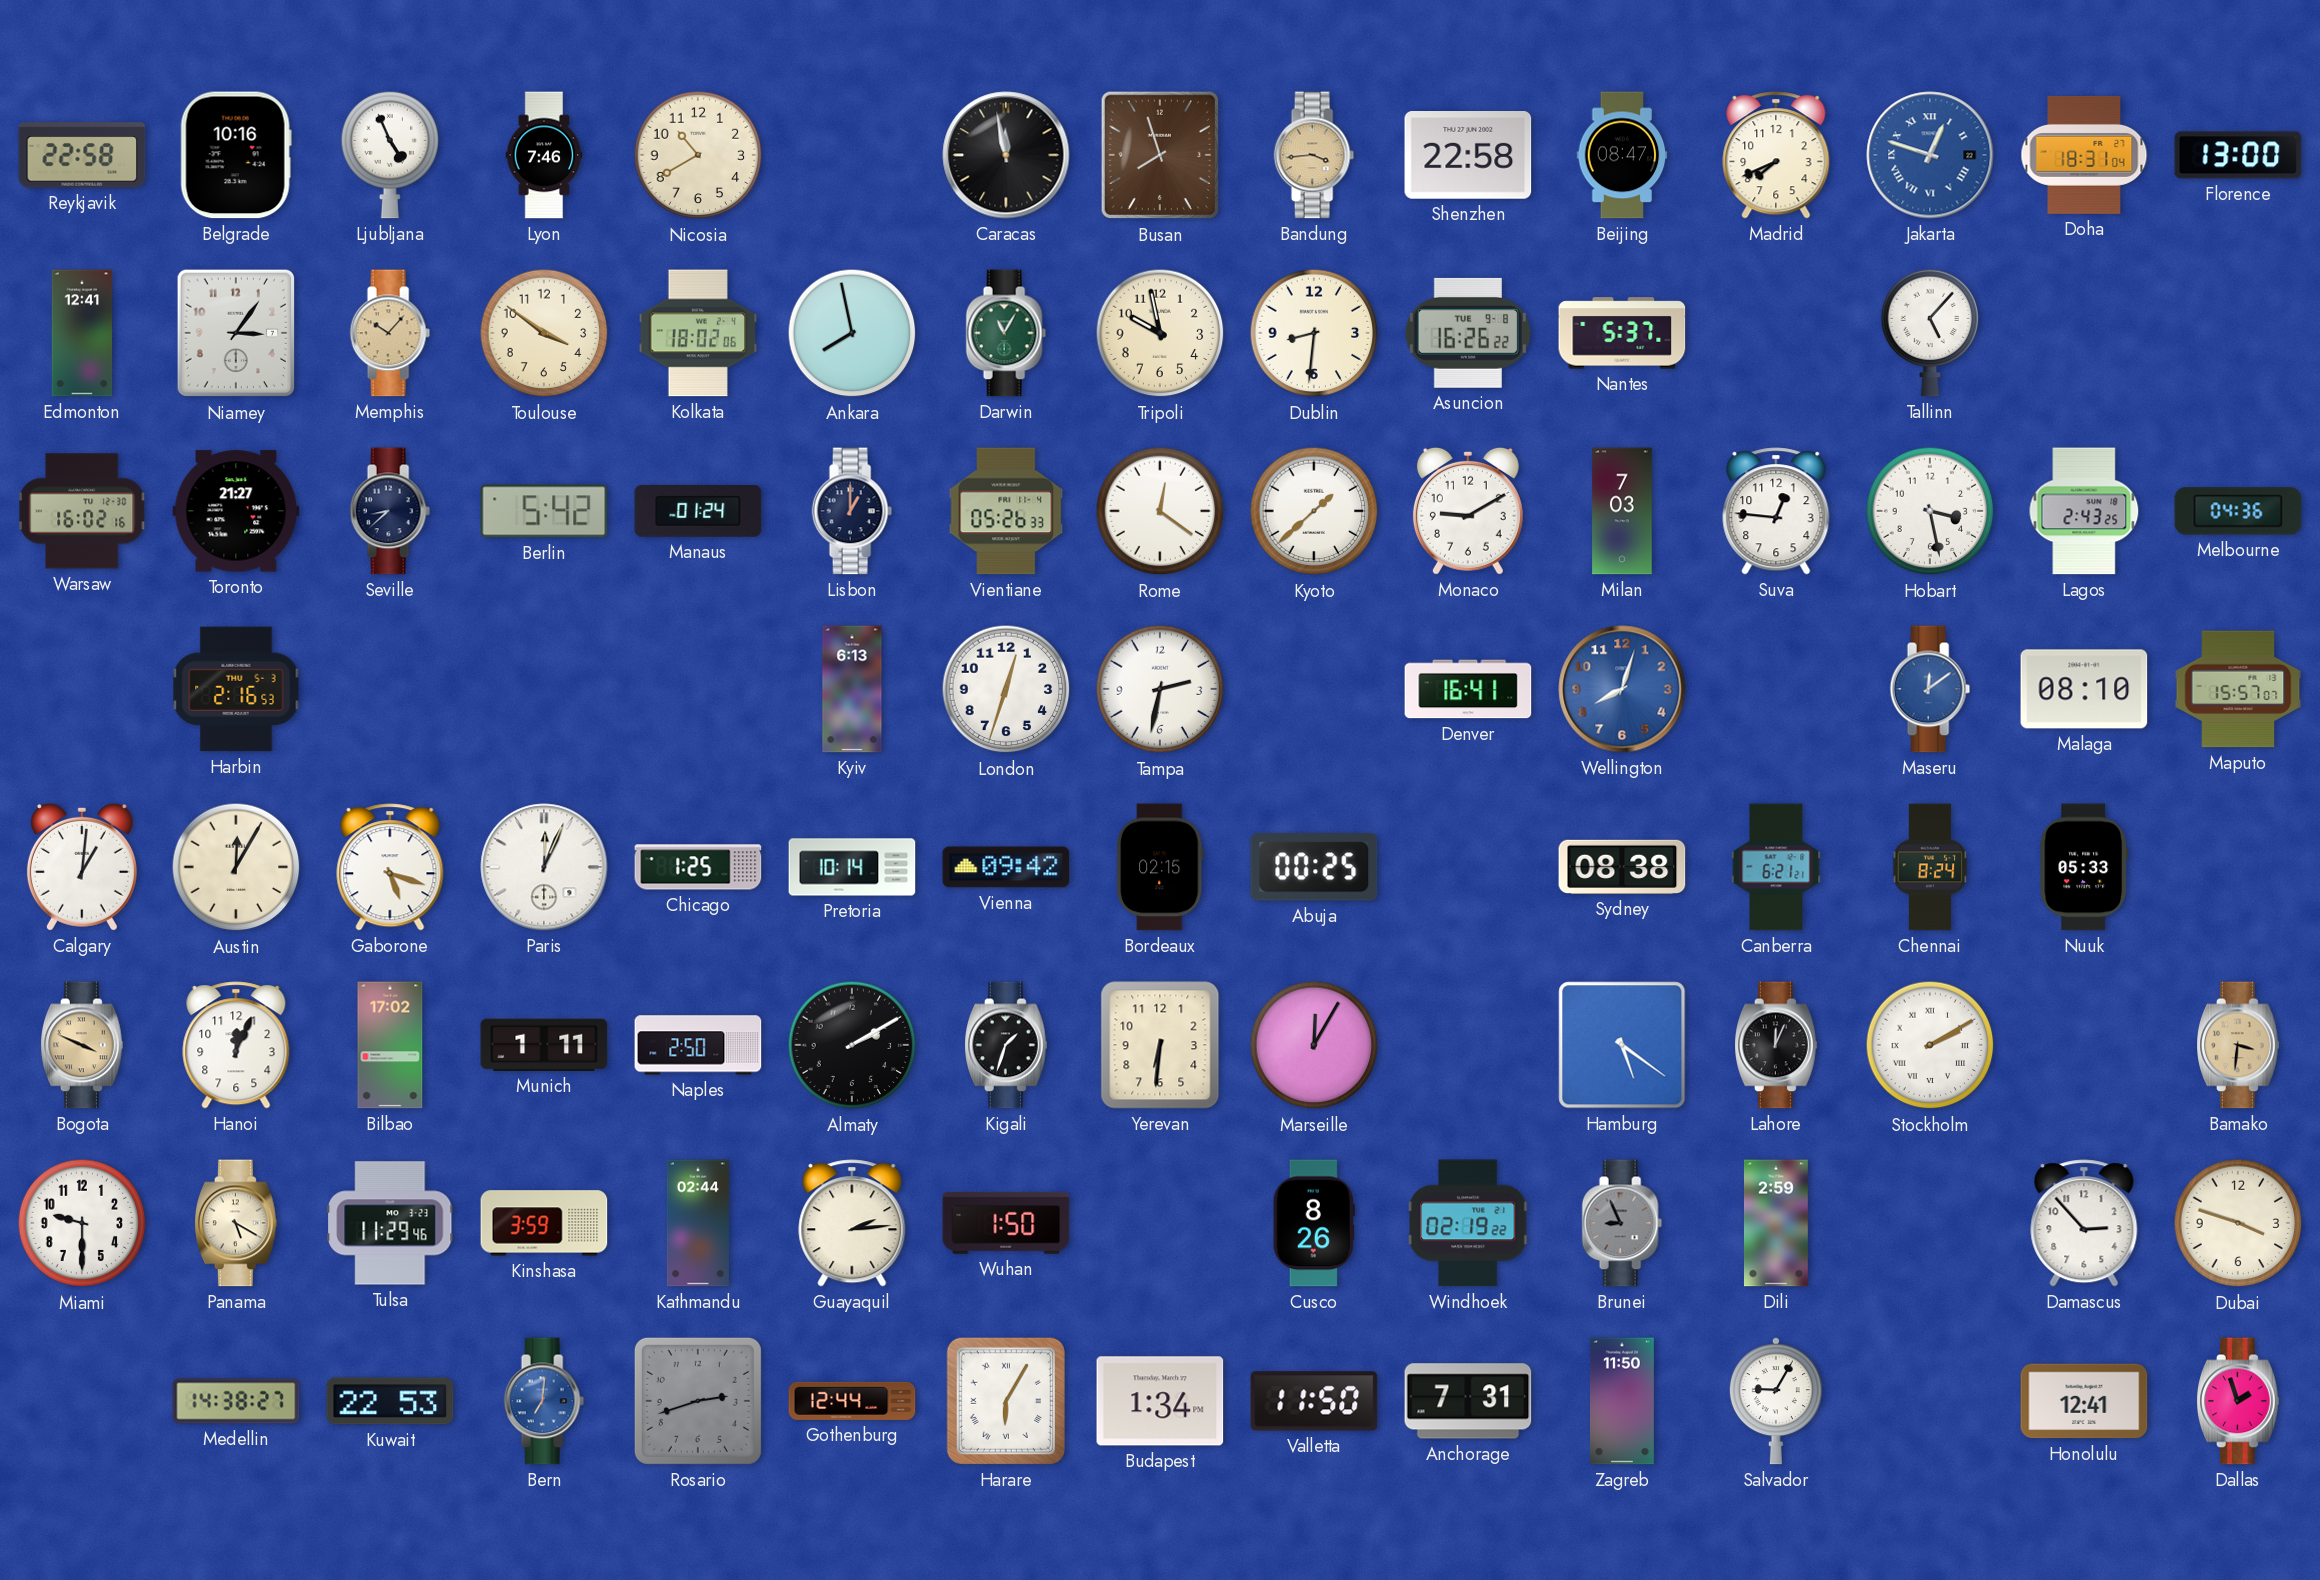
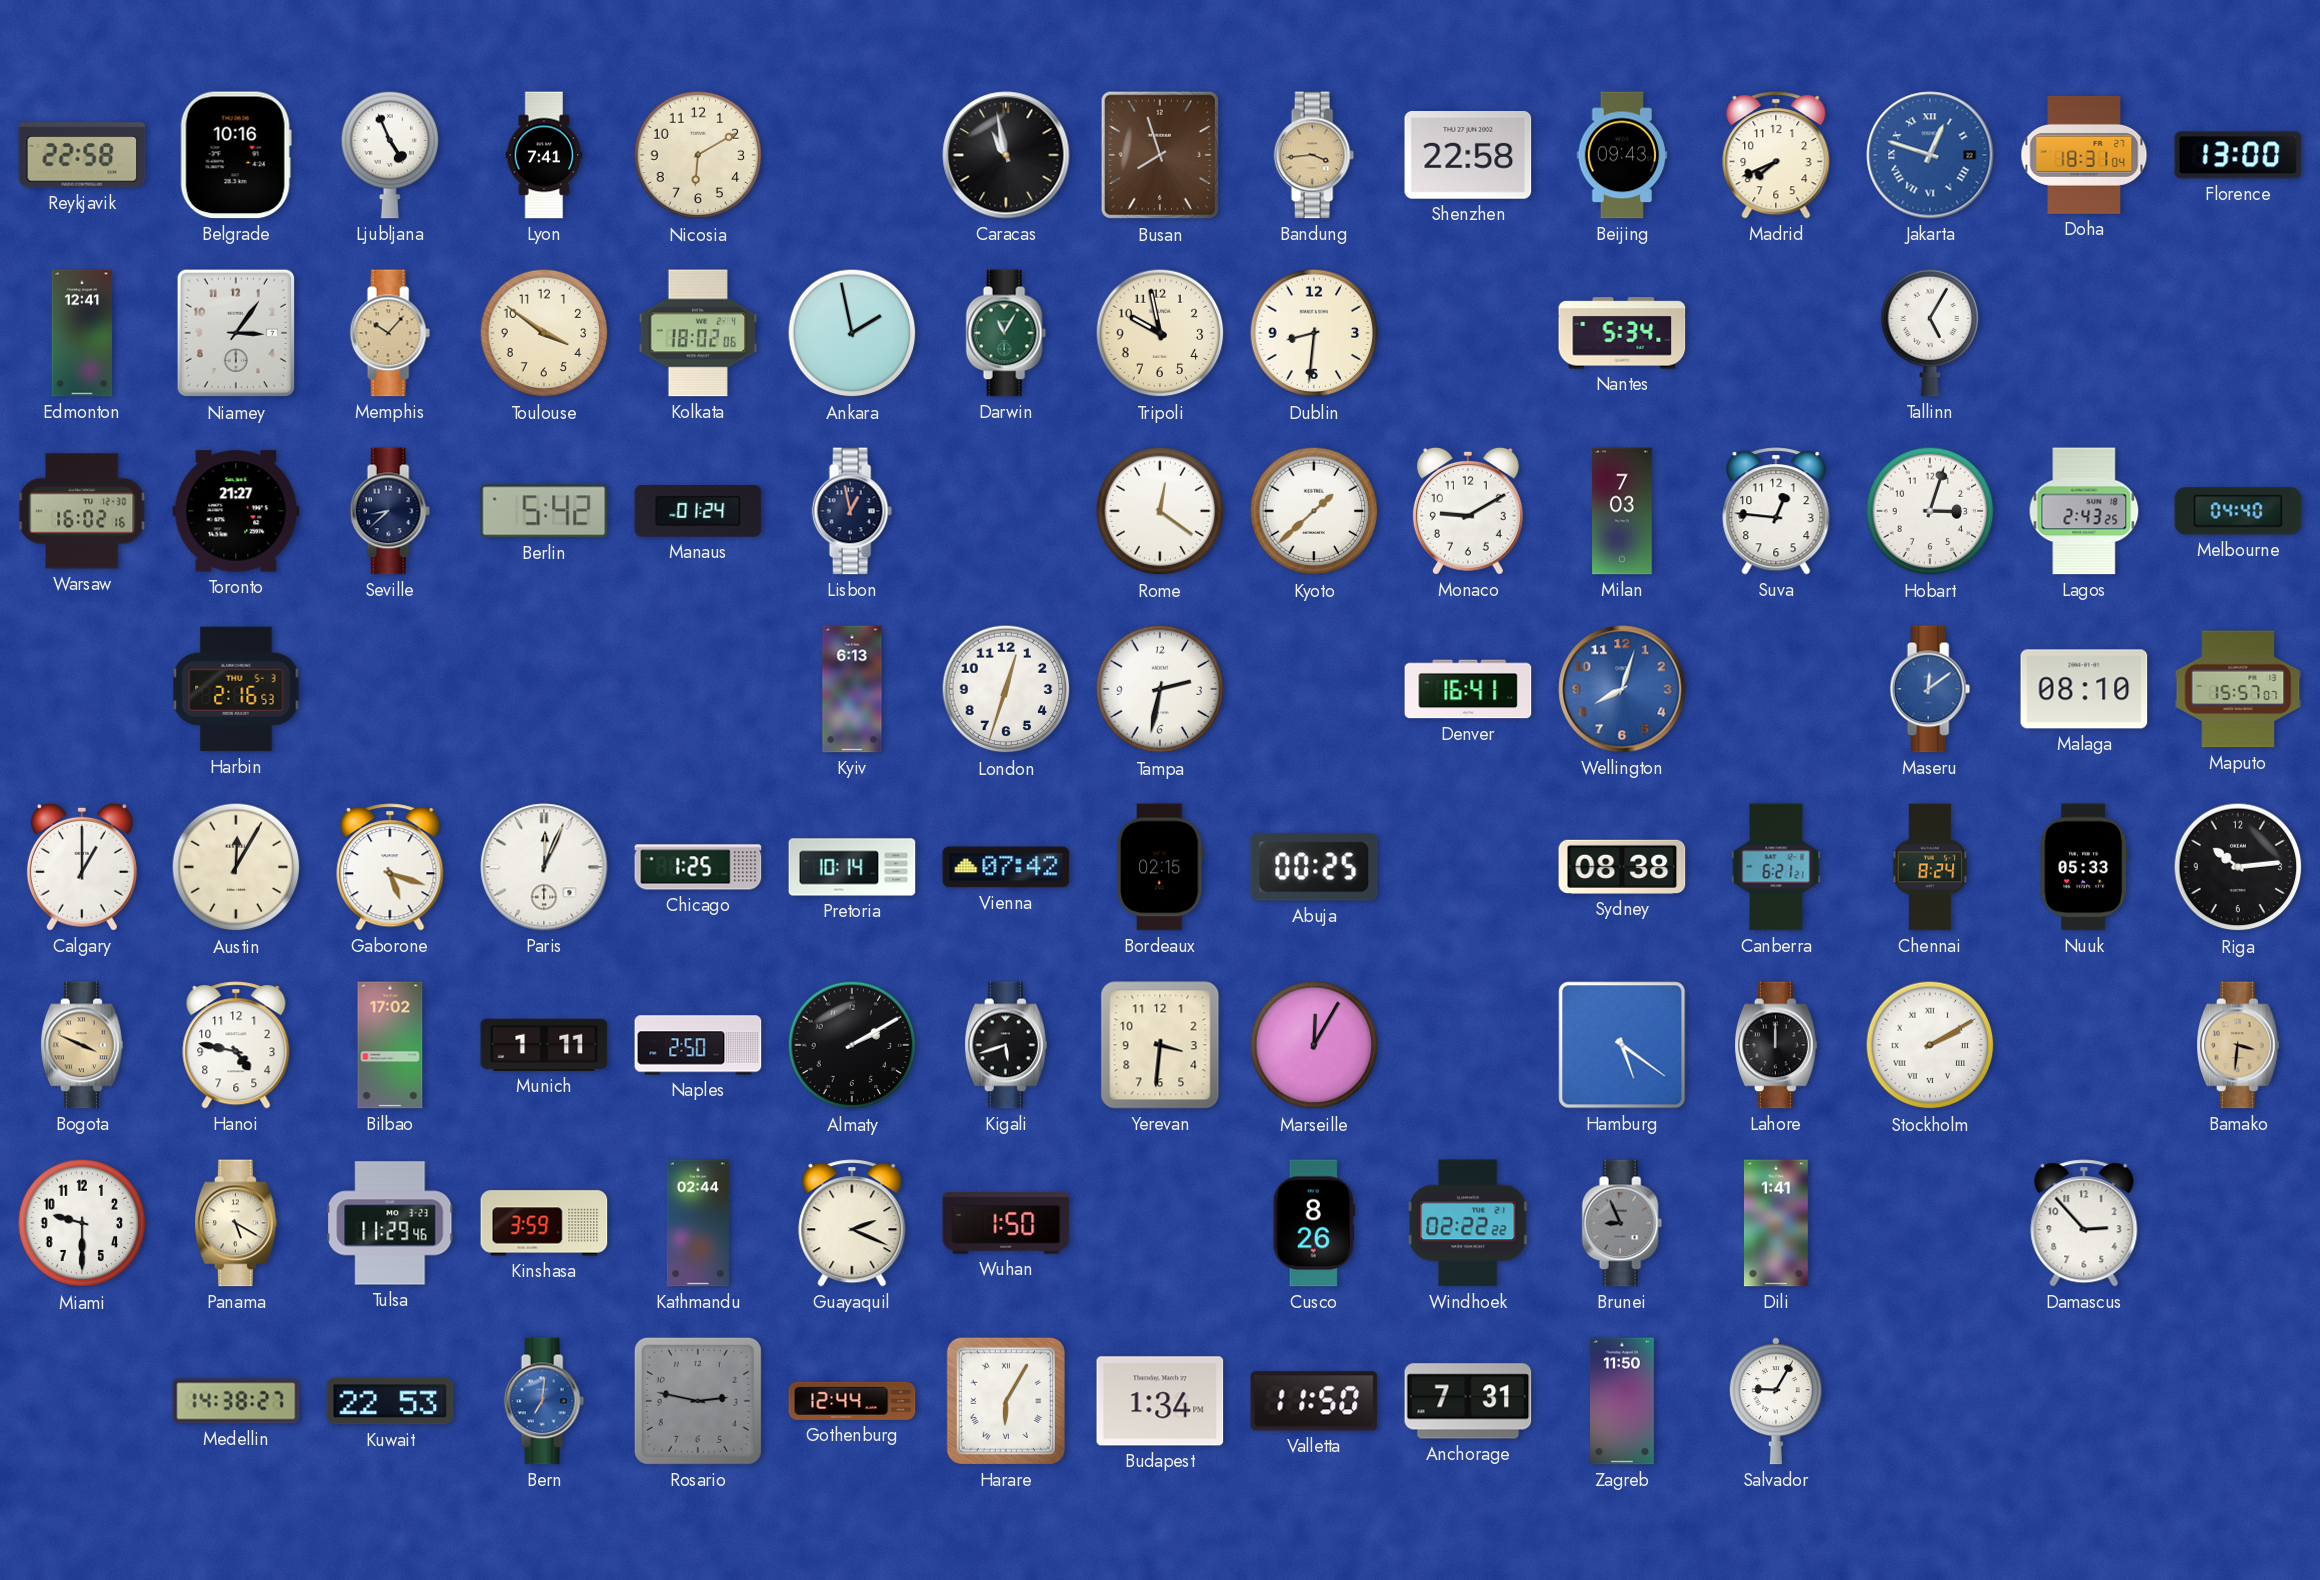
Lyon: 7:46 -> 7:41
Nicosia: 10:40 -> 6:10
Caracas: 11:58 -> 10:58
Beijing: 08:47 -> 09:43
Ankara: 7:58 -> 1:58
Asuncion: 16:26 -> none
Nantes: 5:37 -> 5:34
Tallinn: 5:07 -> 5:05
Lisbon: 1:00 -> 12:58
Vientiane: 05:26 -> none
Hobart: 3:28 -> 3:03
Melbourne: 04:36 -> 04:40
Calgary: 1:01 -> 1:00
Vienna: 09:42 -> 07:42
Riga: none -> 10:14
Hanoi: 12:04 -> 4:47
Kigali: 1:33 -> 5:42
Yerevan: 6:31 -> 3:31
Lahore: 12:04 -> 12:00
Guayaquil: 2:14 -> 2:19
Windhoek: 02:19 -> 02:22
Dili: 2:59 -> 1:41
Dubai: 3:48 -> none
Rosario: 2:42 -> 2:47
Honolulu: 12:41 -> none
Dallas: 1:57 -> none
